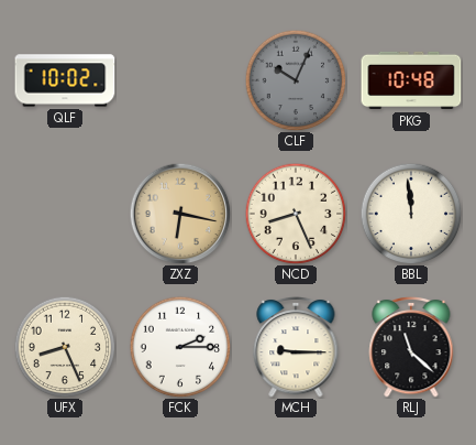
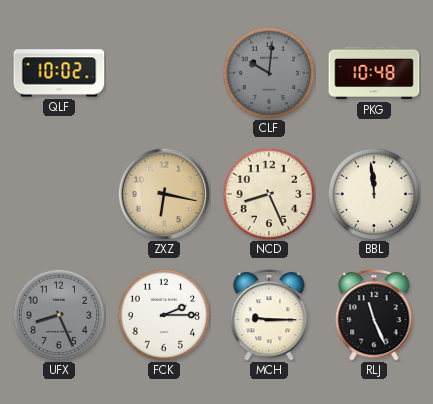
CLF: 10:04 -> 10:01
UFX dial: cream -> grey
RLJ: 11:22 -> 11:26
